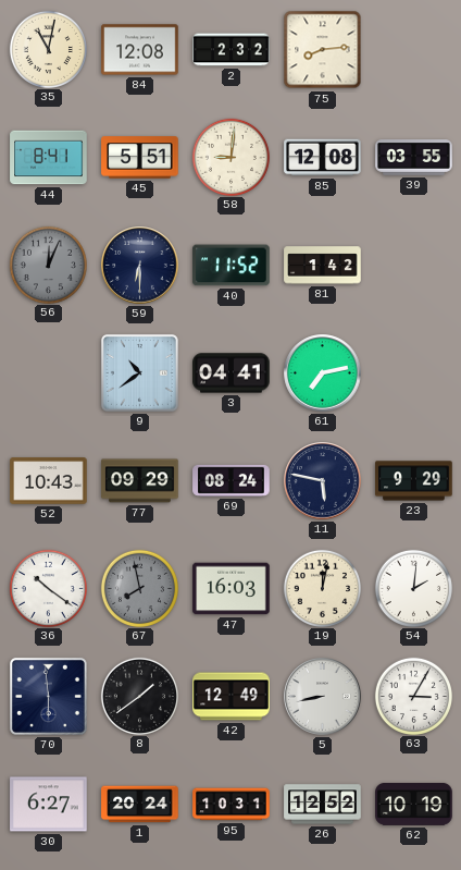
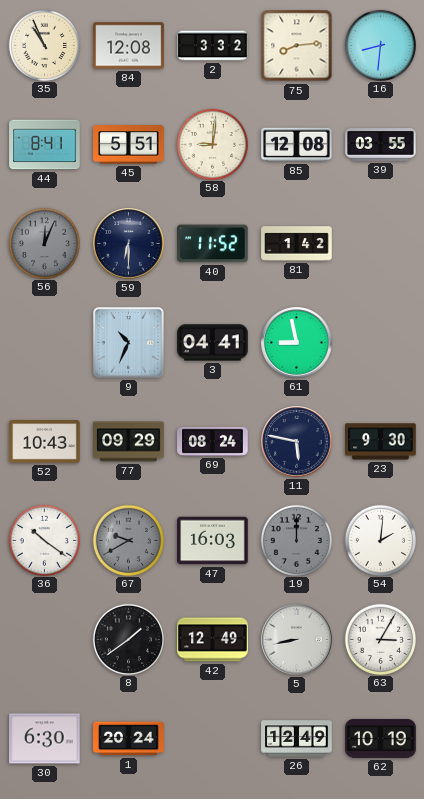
35: 11:02 -> 10:56
2: 2:32 -> 3:32
16: none -> 8:31
9: 10:39 -> 10:34
61: 7:13 -> 8:58
23: 9:29 -> 9:30
67: 7:58 -> 9:40
19: 12:02 -> 12:00
19 dial: cream -> grey
70: 5:59 -> none
30: 6:27 -> 6:30
95: 10:31 -> none
26: 12:52 -> 12:49
